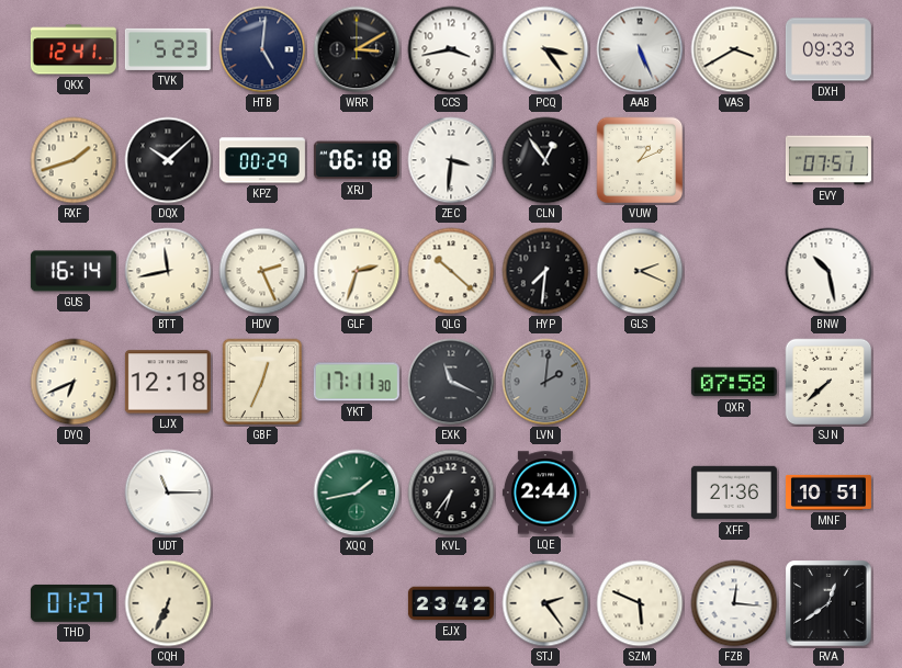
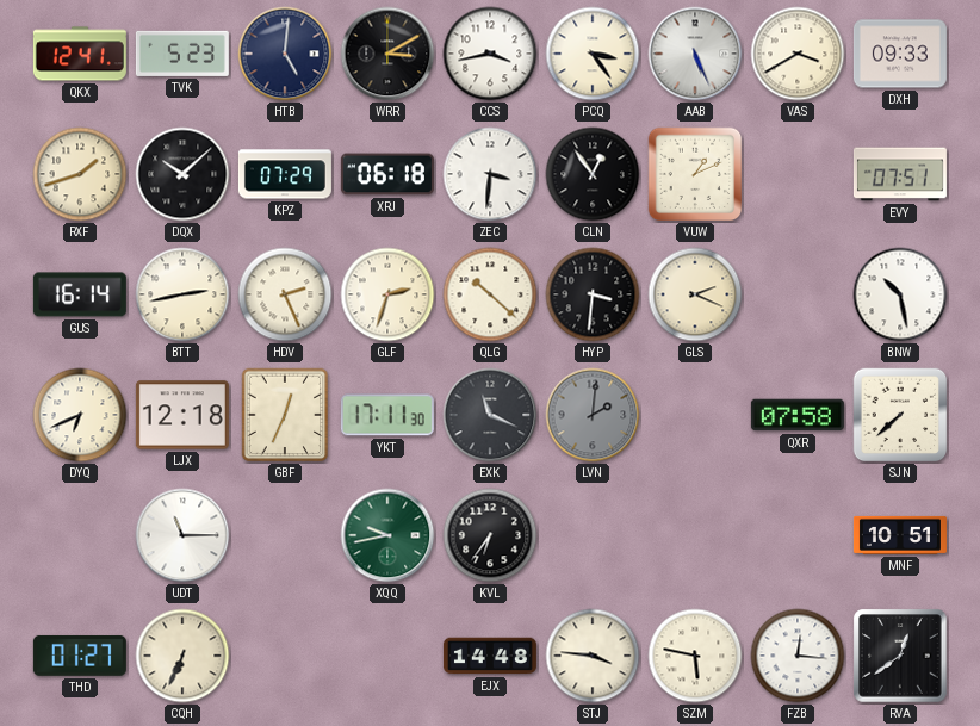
KPZ: 00:29 -> 07:29
BTT: 11:43 -> 2:43
HYP: 7:31 -> 3:31
XQQ: 1:43 -> 9:43
LQE: 2:44 -> none
XFF: 21:36 -> none
EJX: 23:42 -> 14:48
STJ: 2:24 -> 3:46
SZM: 5:49 -> 5:47
